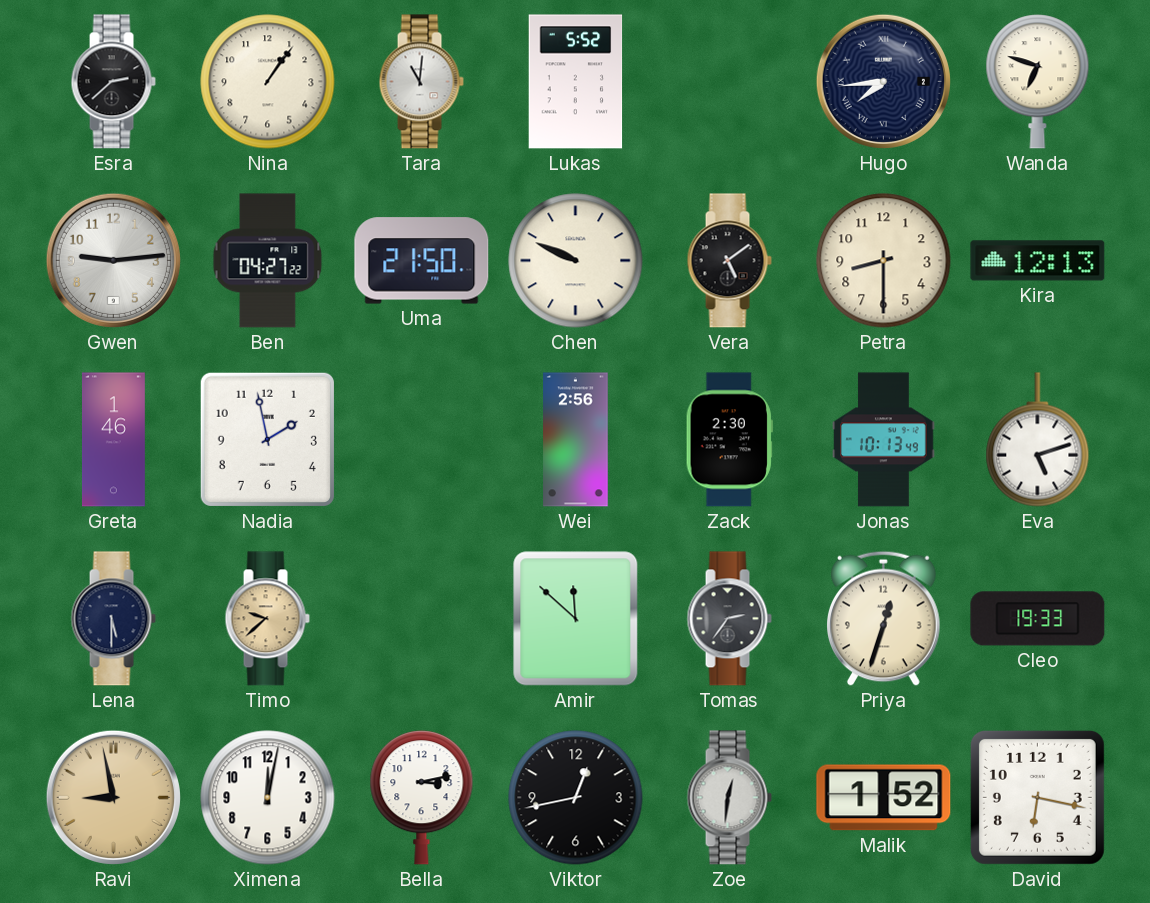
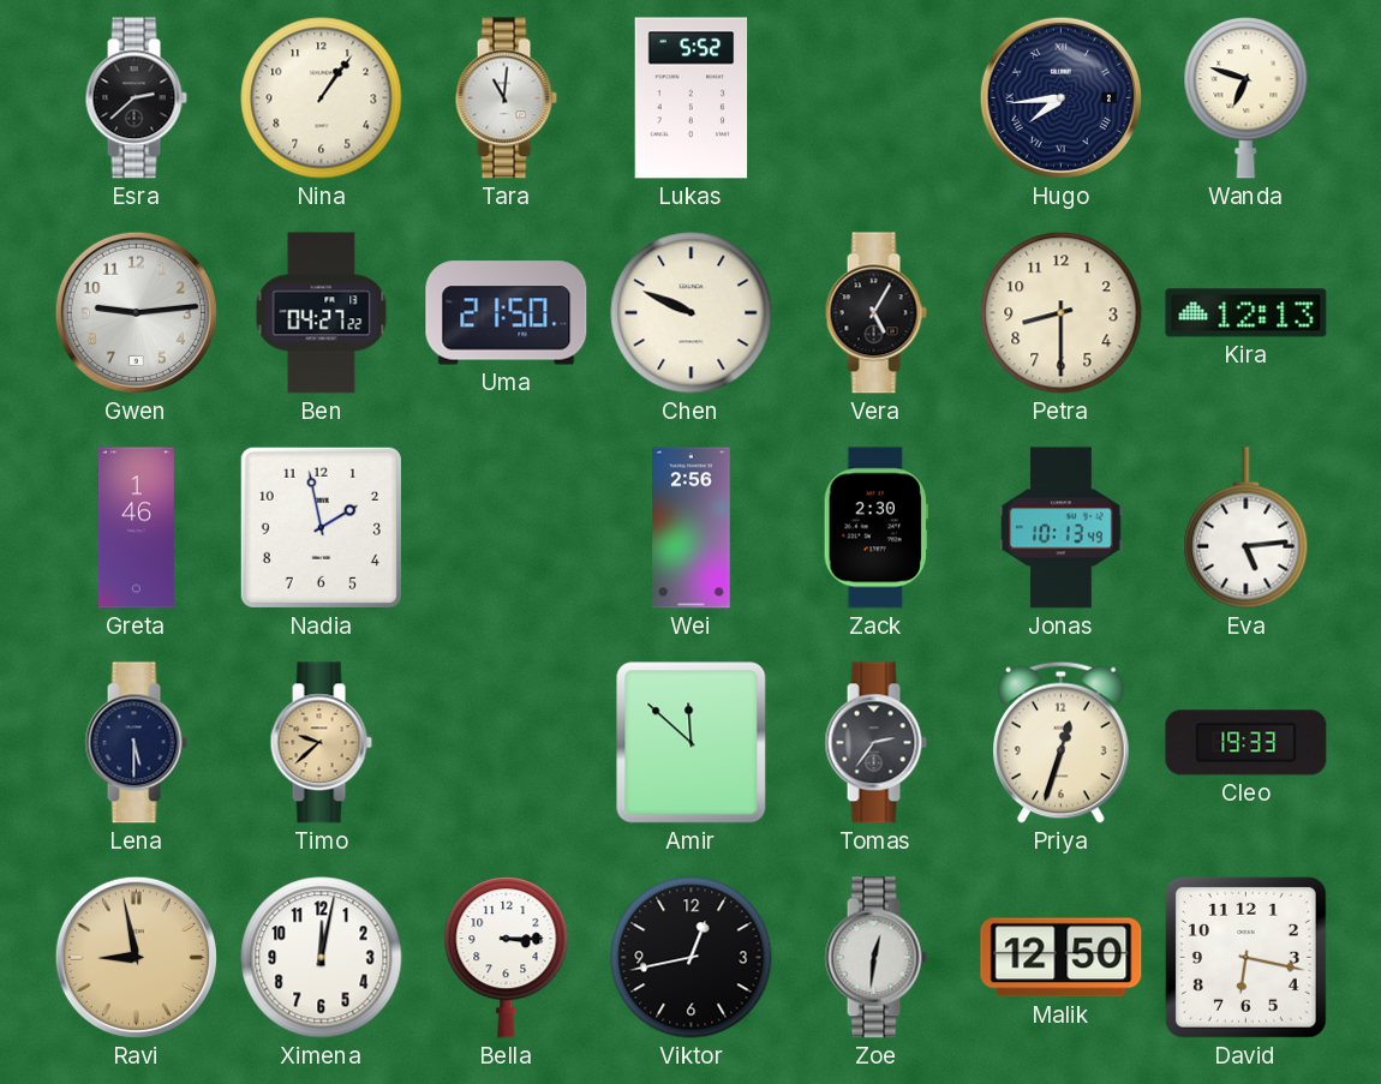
Vera: 5:09 -> 5:05
Eva: 5:12 -> 5:14
Bella: 3:13 -> 3:15
Malik: 1:52 -> 12:50
